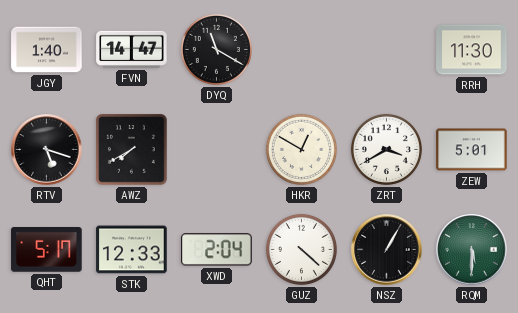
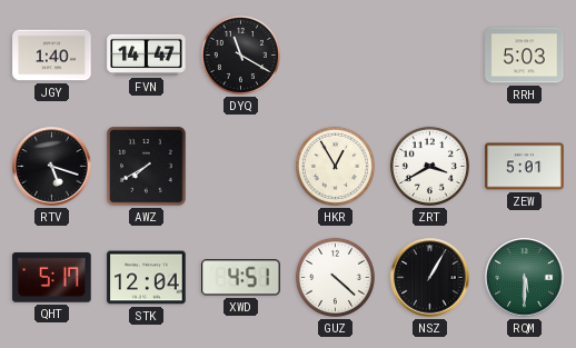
RRH: 11:30 -> 5:03
HKR: 12:50 -> 12:55
STK: 12:33 -> 12:04
XWD: 2:04 -> 4:51
